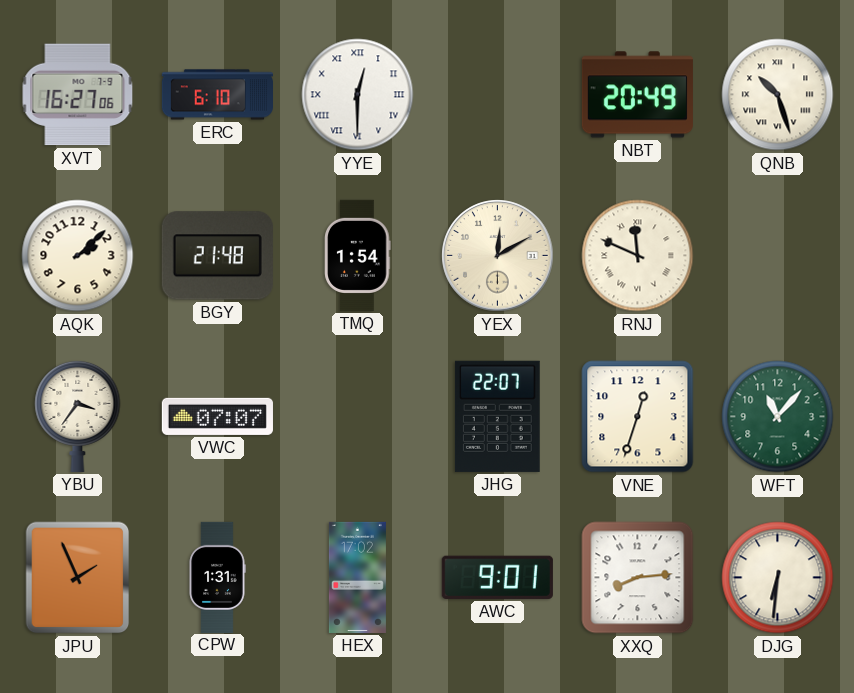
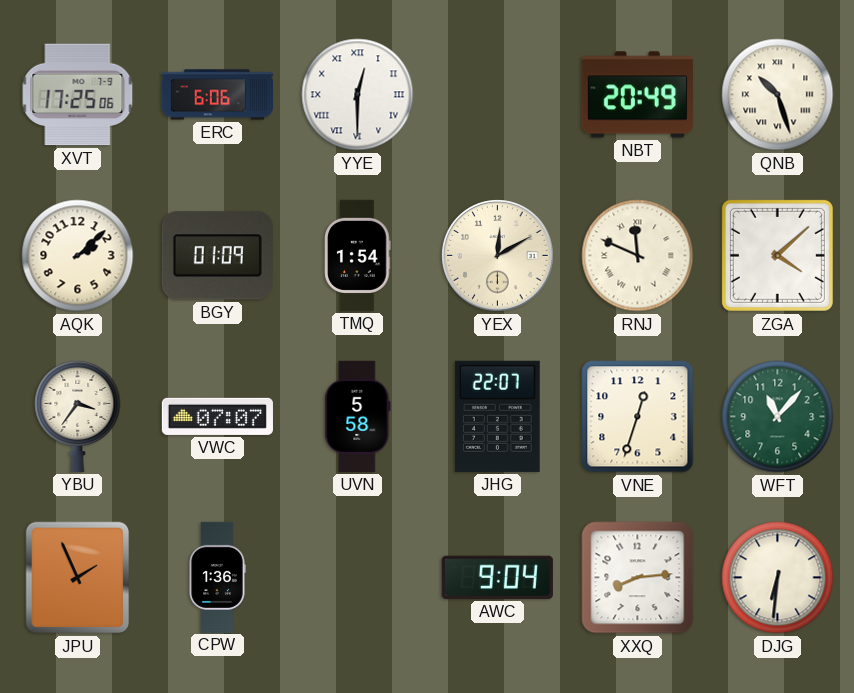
XVT: 16:27 -> 17:25
ERC: 6:10 -> 6:06
BGY: 21:48 -> 01:09
ZGA: none -> 4:08
UVN: none -> 5:58
CPW: 1:31 -> 1:36
HEX: 17:02 -> none
AWC: 9:01 -> 9:04
